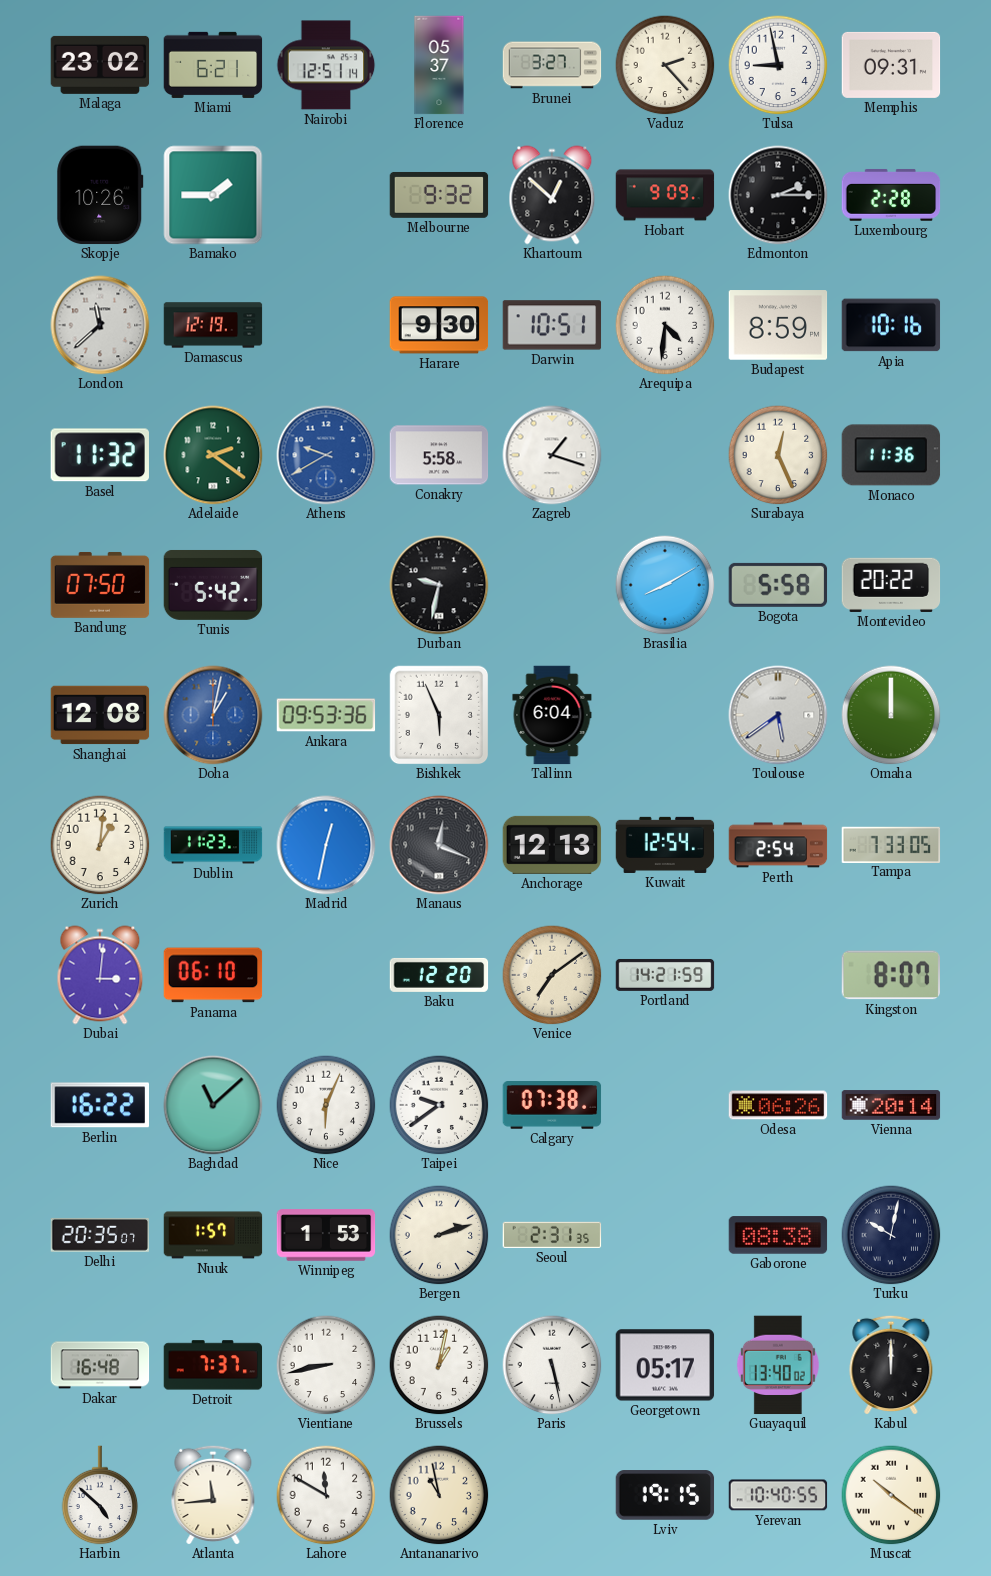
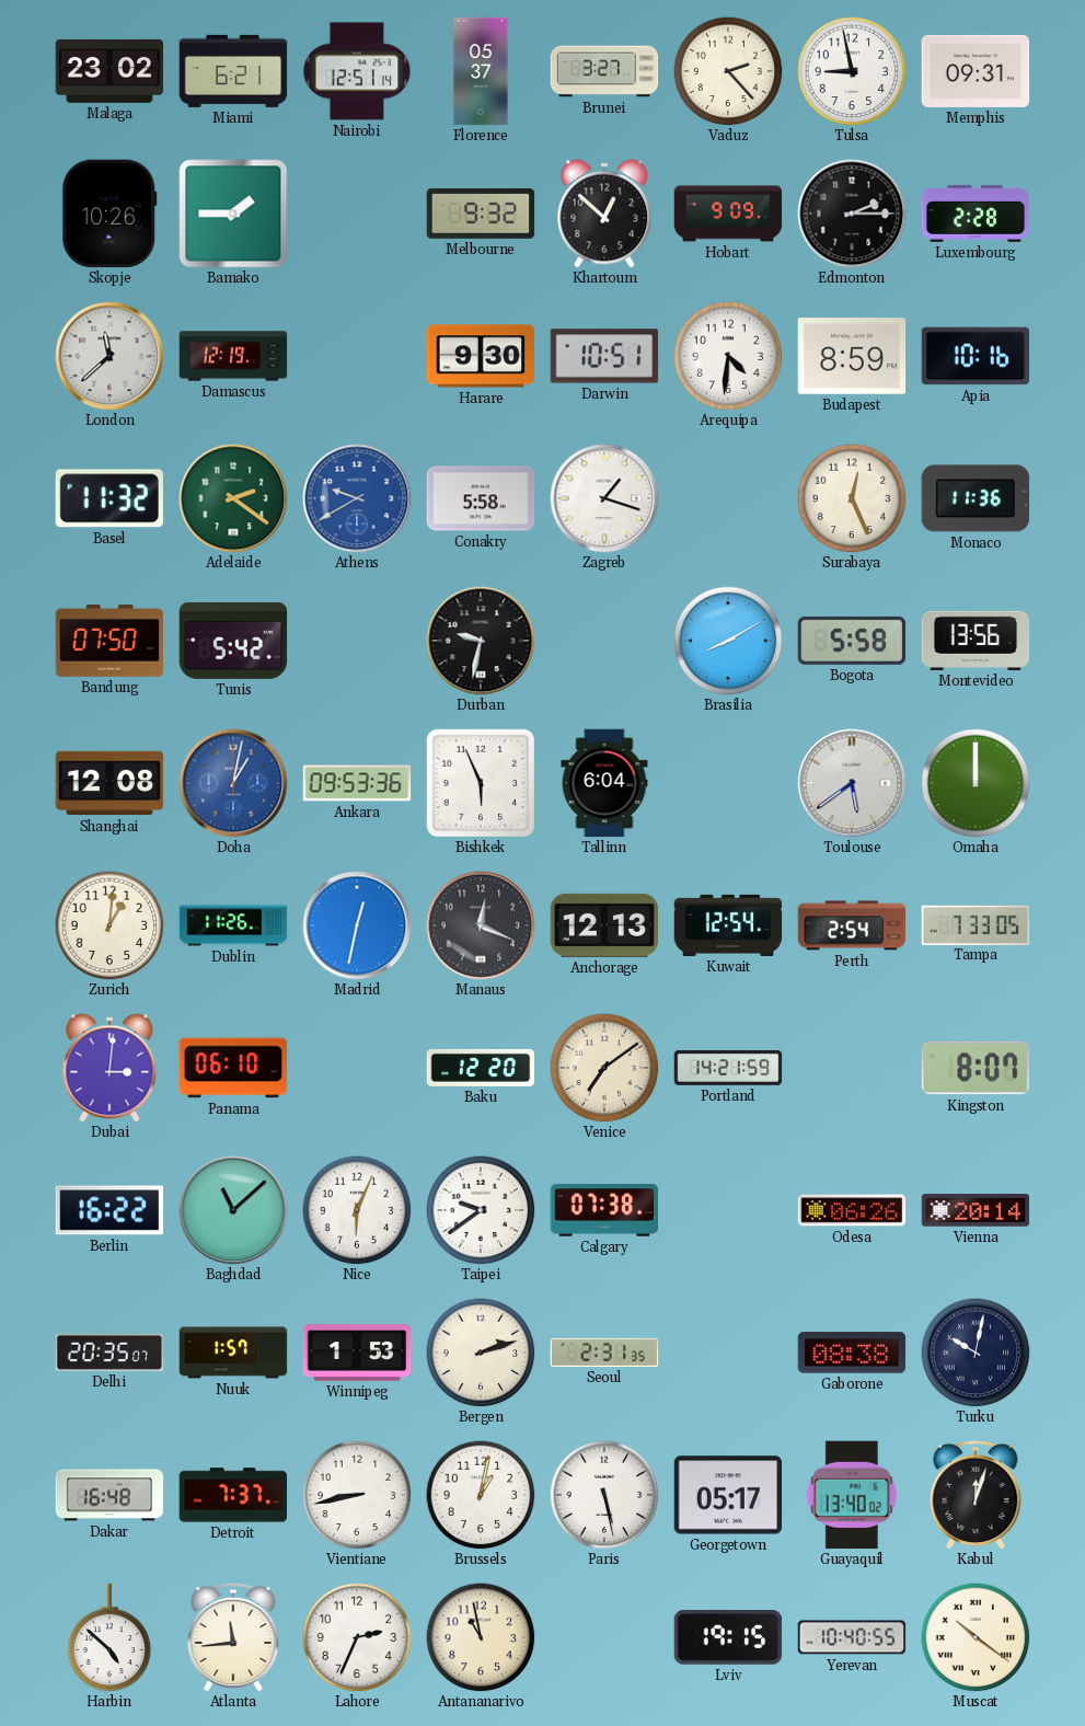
Montevideo: 20:22 -> 13:56
Dublin: 11:23 -> 11:26
Kabul: 12:00 -> 12:03
Lahore: 11:50 -> 2:34
